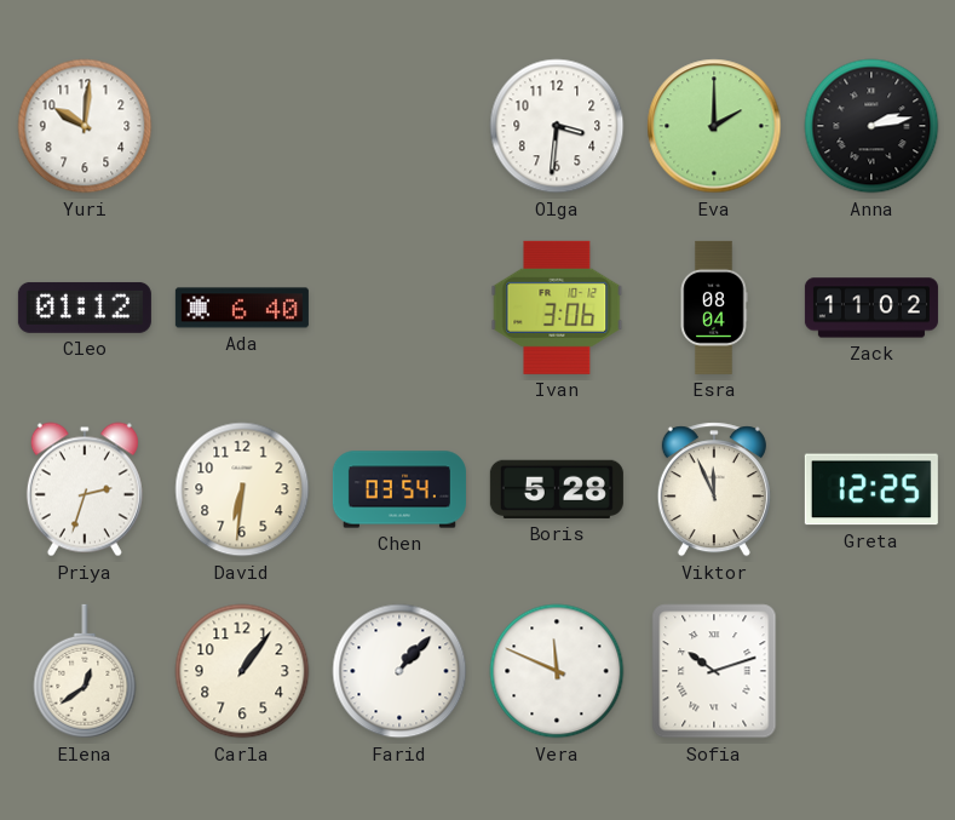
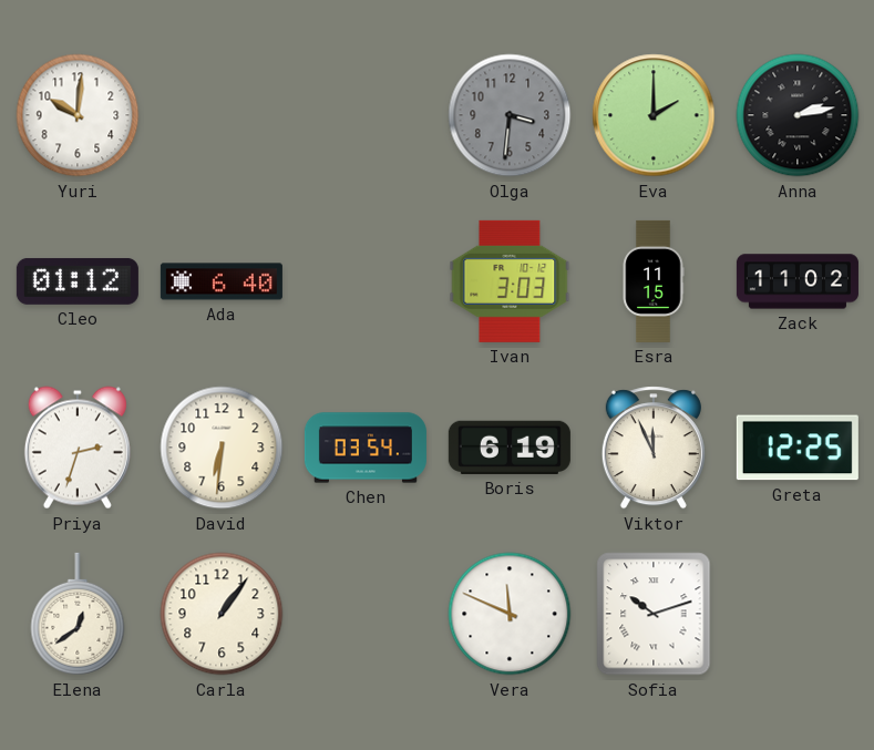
Olga dial: white -> grey
Ivan: 3:06 -> 3:03
Esra: 08:04 -> 11:15
Boris: 5:28 -> 6:19
Farid: 1:07 -> none
